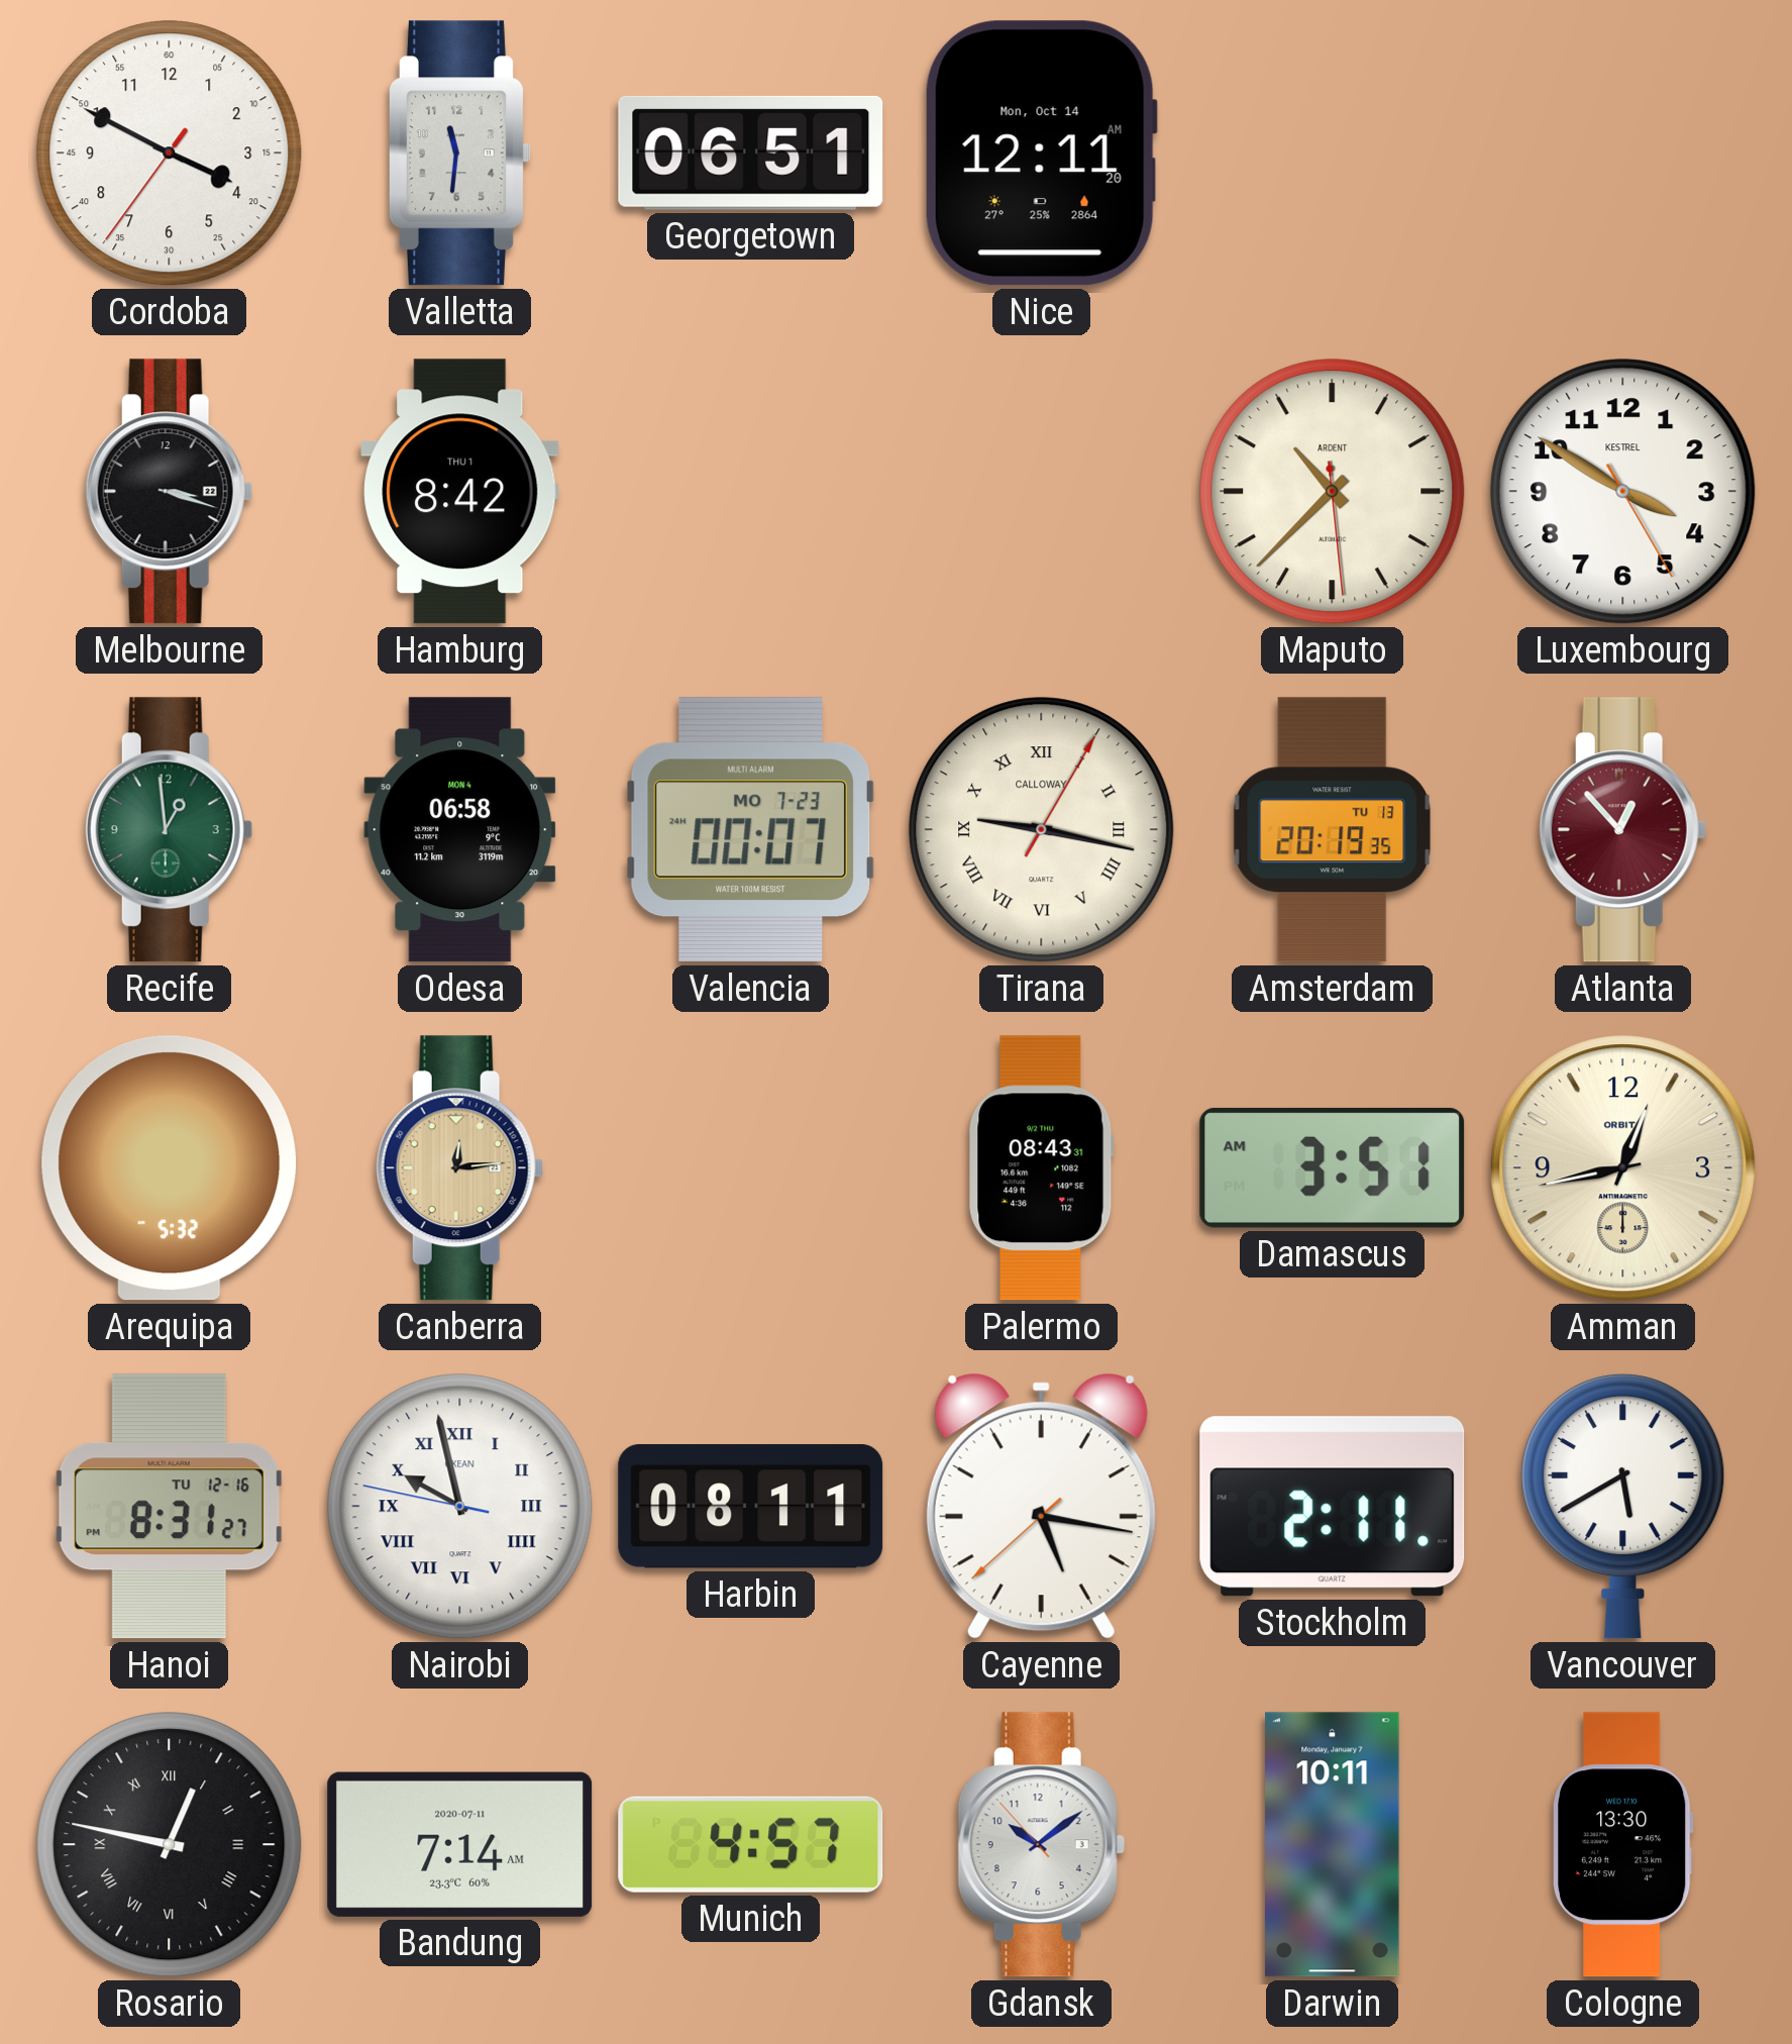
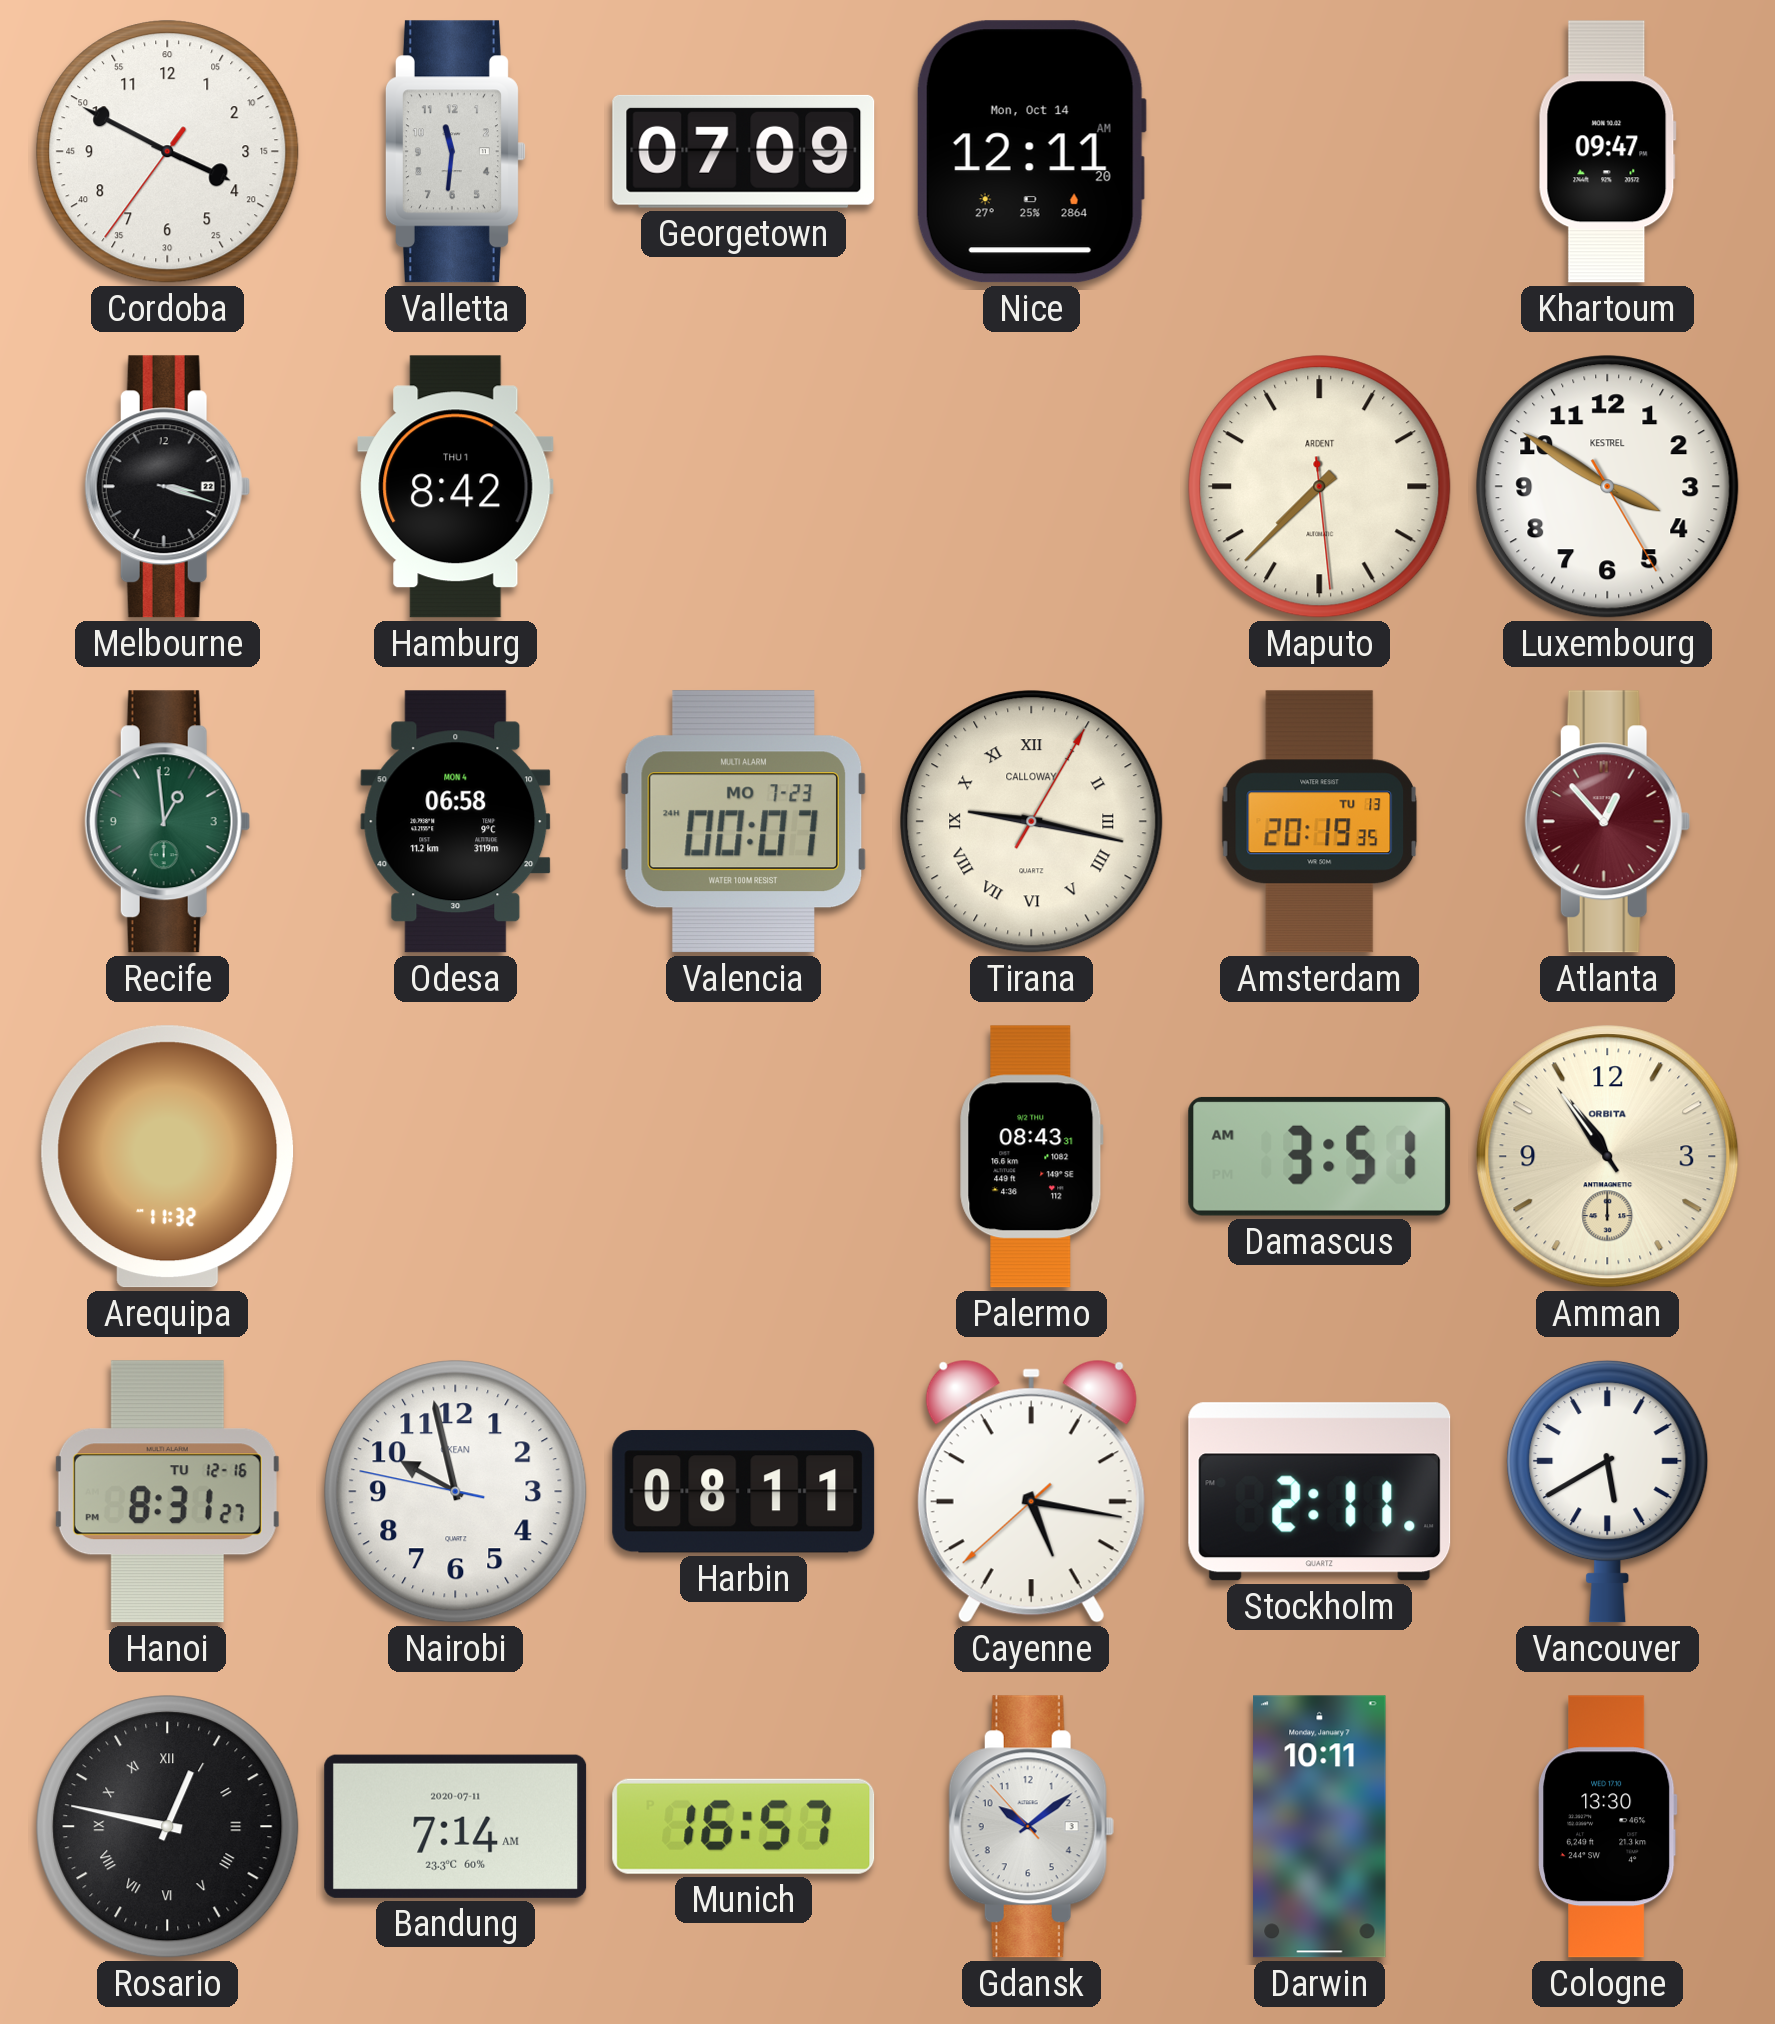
Georgetown: 06:51 -> 07:09
Khartoum: none -> 09:47
Maputo: 10:37 -> 7:37
Arequipa: 5:32 -> 11:32
Canberra: 12:14 -> none
Amman: 12:43 -> 10:54
Nairobi numerals: Roman -> Arabic
Munich: 4:57 -> 16:57
